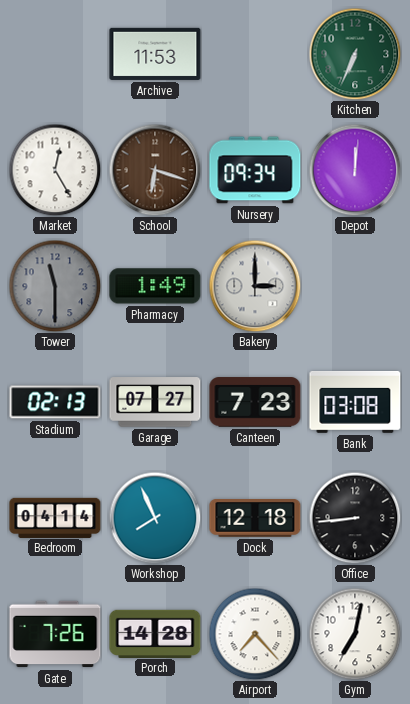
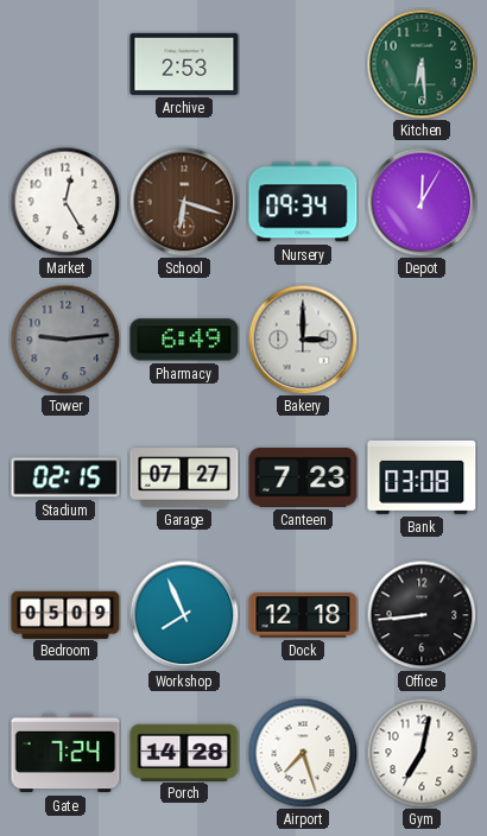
Archive: 11:53 -> 2:53
Kitchen: 6:34 -> 6:29
Depot: 12:01 -> 12:05
Tower: 11:30 -> 9:14
Pharmacy: 1:49 -> 6:49
Stadium: 02:13 -> 02:15
Bedroom: 04:14 -> 05:09
Gate: 7:26 -> 7:24
Airport: 7:23 -> 7:27
